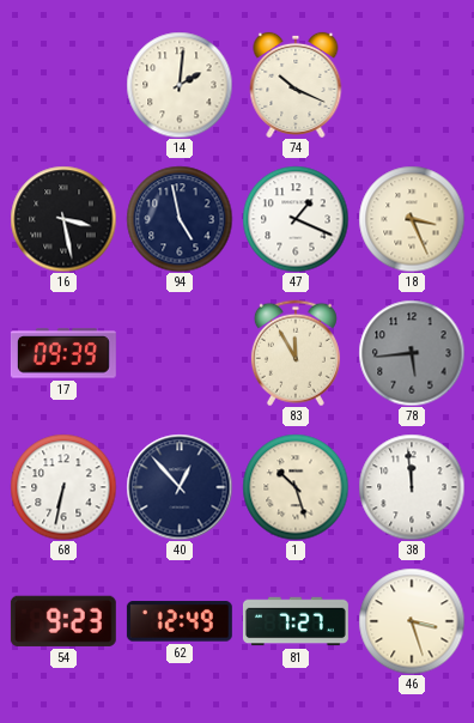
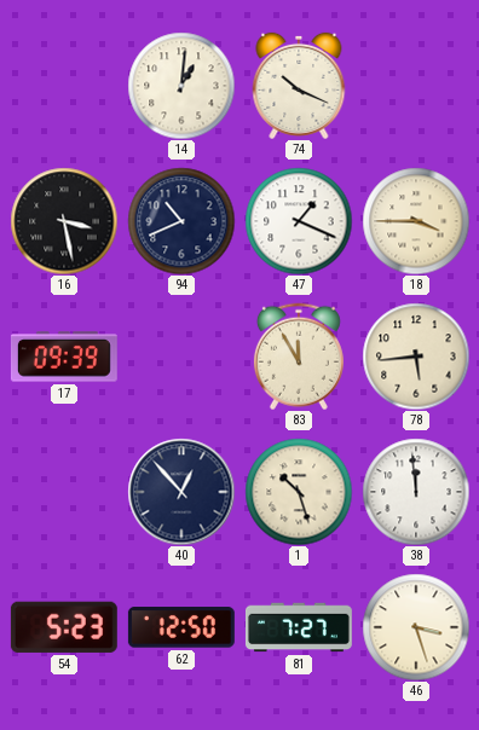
14: 2:01 -> 1:01
94: 4:58 -> 10:41
18: 3:26 -> 3:45
78 dial: grey -> cream
68: 6:32 -> none
54: 9:23 -> 5:23
62: 12:49 -> 12:50
